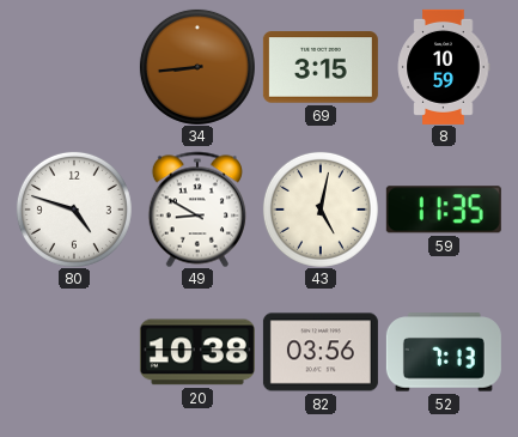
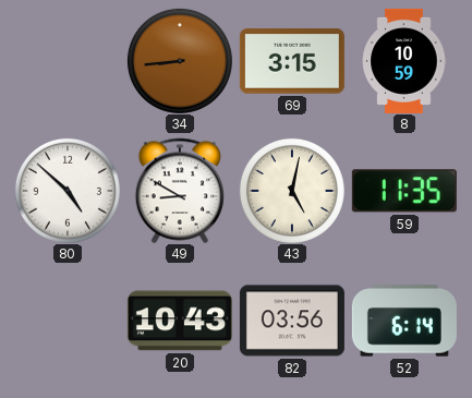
80: 4:48 -> 4:52
20: 10:38 -> 10:43
52: 7:13 -> 6:14
